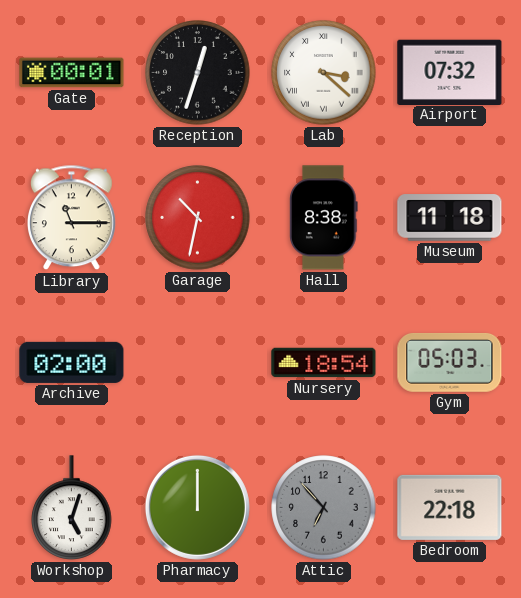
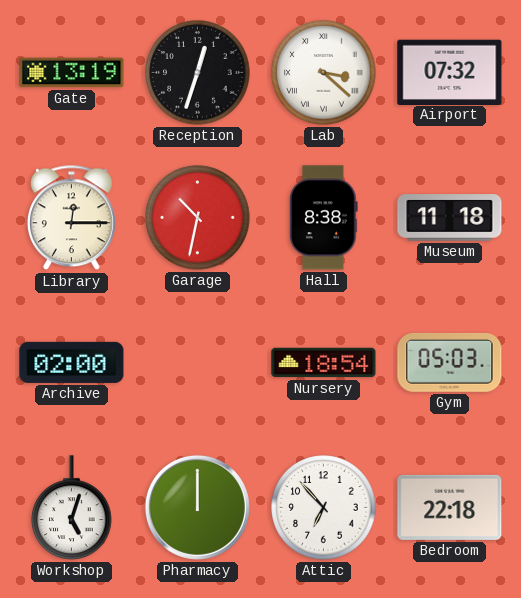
Gate: 00:01 -> 13:19
Library: 11:15 -> 12:15
Attic dial: grey -> white
